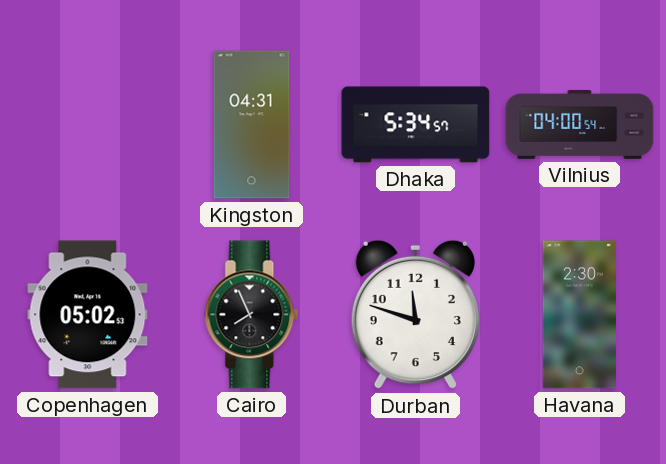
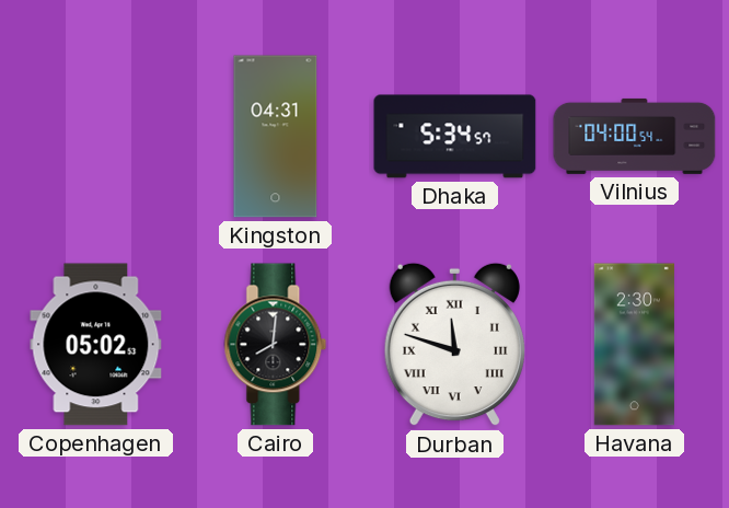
Cairo: 7:56 -> 8:01
Durban numerals: Arabic -> Roman
